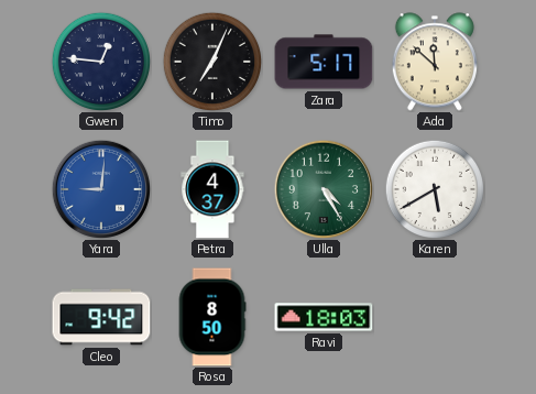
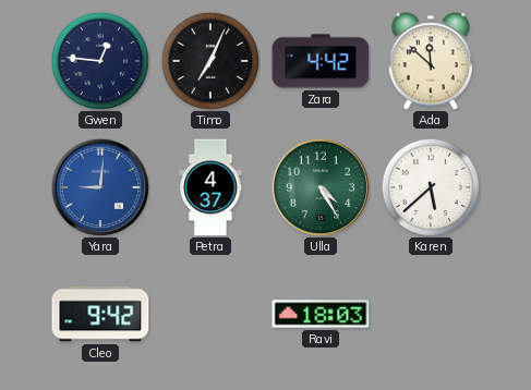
Zara: 5:17 -> 4:42
Karen: 5:40 -> 5:38
Rosa: 8:50 -> none
